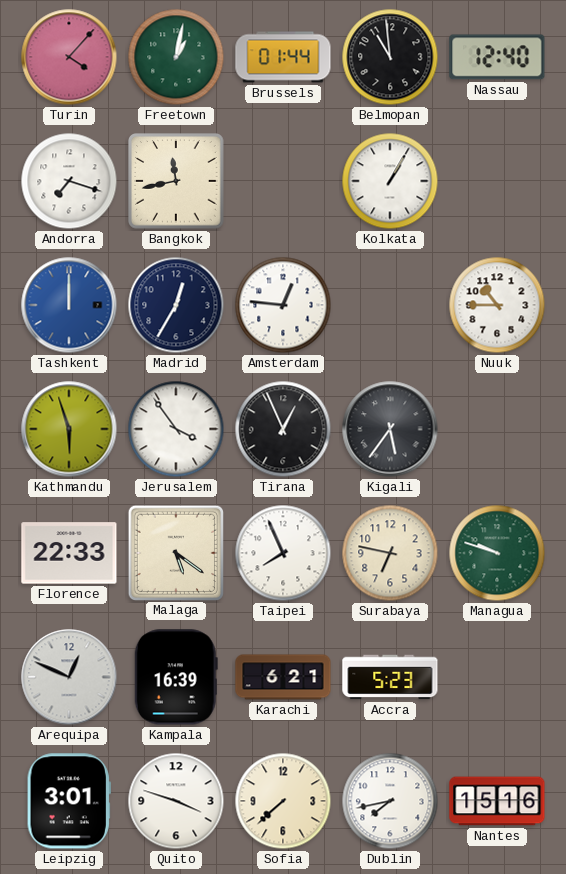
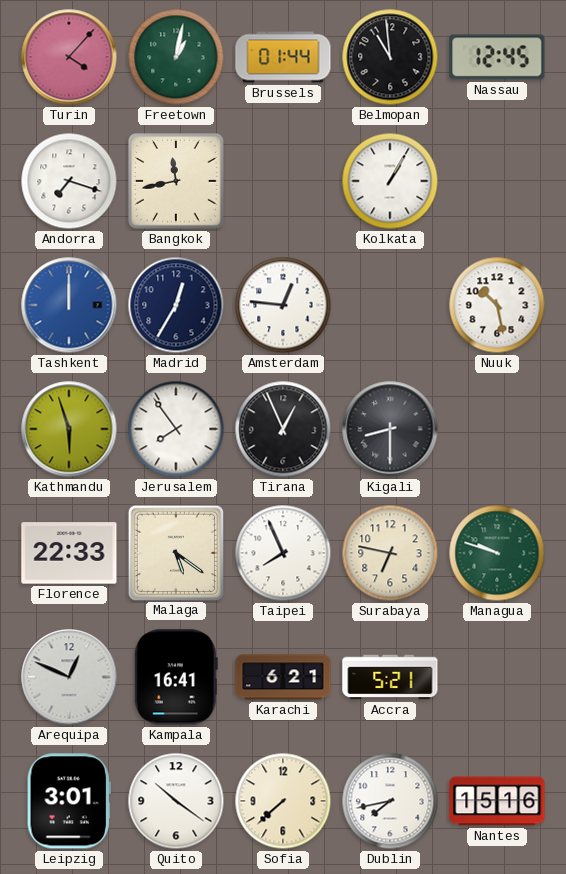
Nassau: 12:40 -> 12:45
Nuuk: 10:45 -> 10:28
Jerusalem: 3:54 -> 7:54
Kigali: 5:36 -> 8:30
Kampala: 16:39 -> 16:41
Accra: 5:23 -> 5:21
Quito: 3:48 -> 10:21
